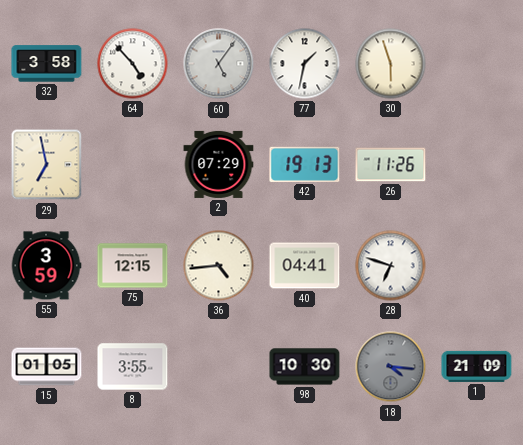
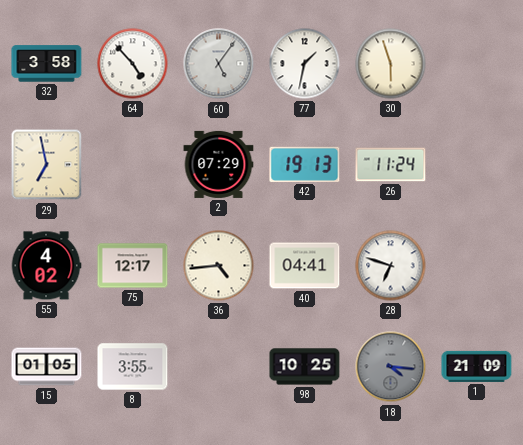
26: 11:26 -> 11:24
55: 3:59 -> 4:02
75: 12:15 -> 12:17
98: 10:30 -> 10:25
